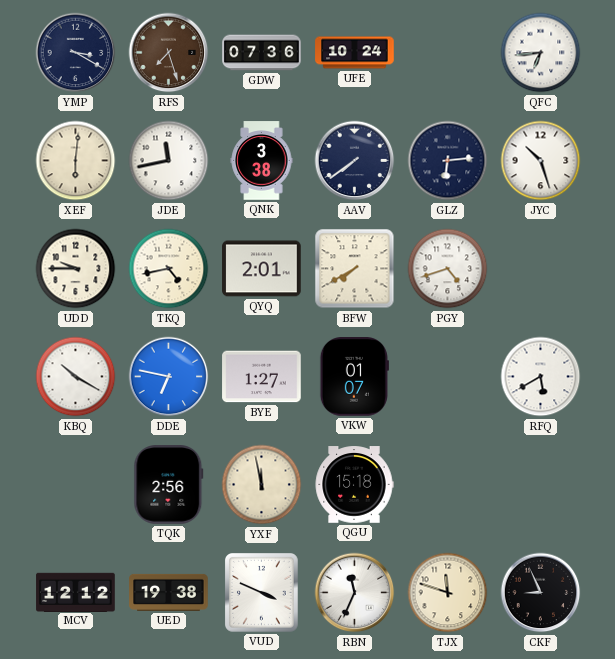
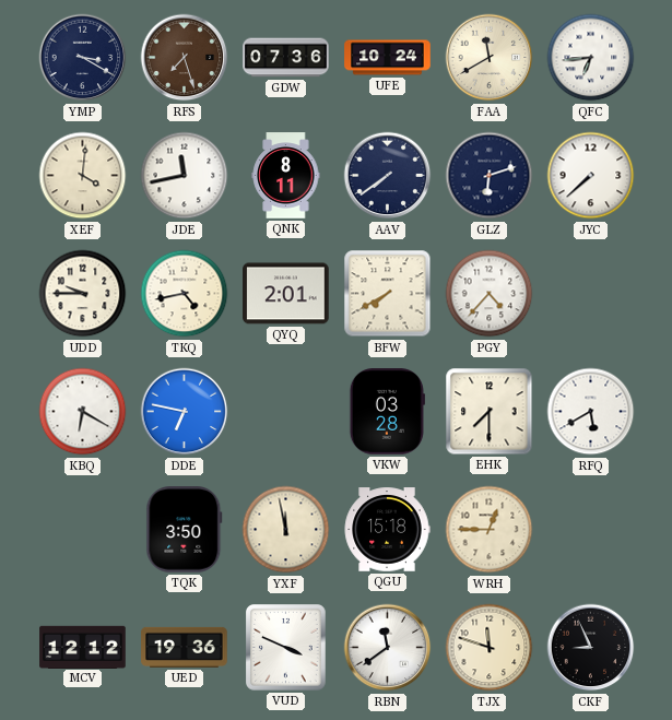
FAA: none -> 11:40
XEF: 6:01 -> 4:01
QNK: 3:38 -> 8:11
GLZ: 6:14 -> 6:12
JYC: 10:27 -> 7:38
PGY: 4:42 -> 4:37
KBQ: 10:20 -> 6:20
BYE: 1:27 -> none
VKW: 01:07 -> 03:28
EHK: none -> 7:30
TQK: 2:56 -> 3:50
WRH: none -> 12:45
UED: 19:38 -> 19:36
RBN: 11:34 -> 11:39
